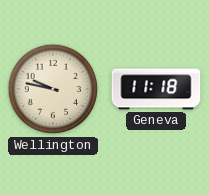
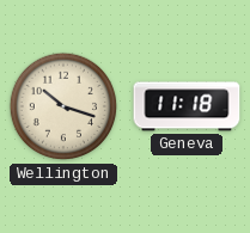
Wellington: 9:47 -> 10:18
